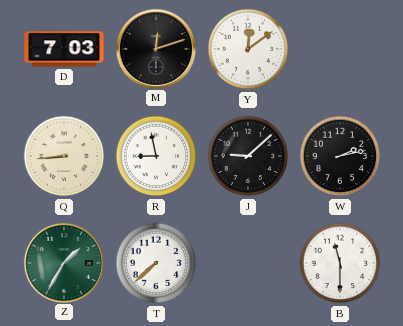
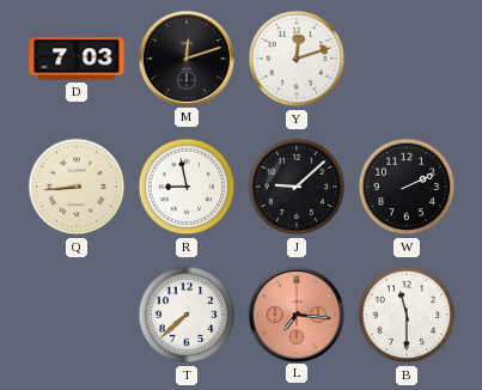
Y: 12:09 -> 12:12
W: 2:13 -> 2:11
Z: 1:35 -> none
L: none -> 7:16
